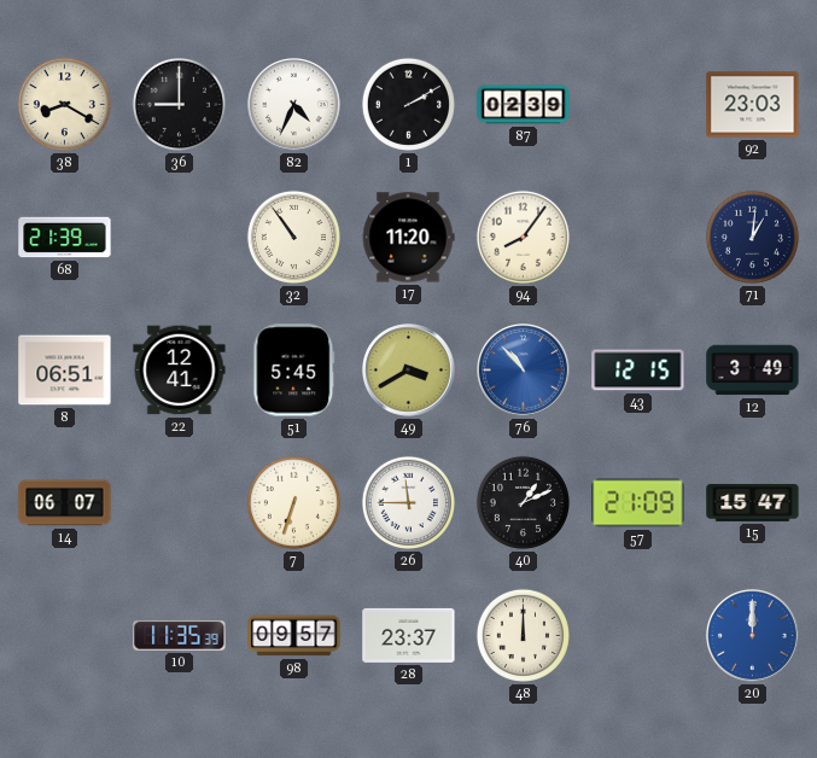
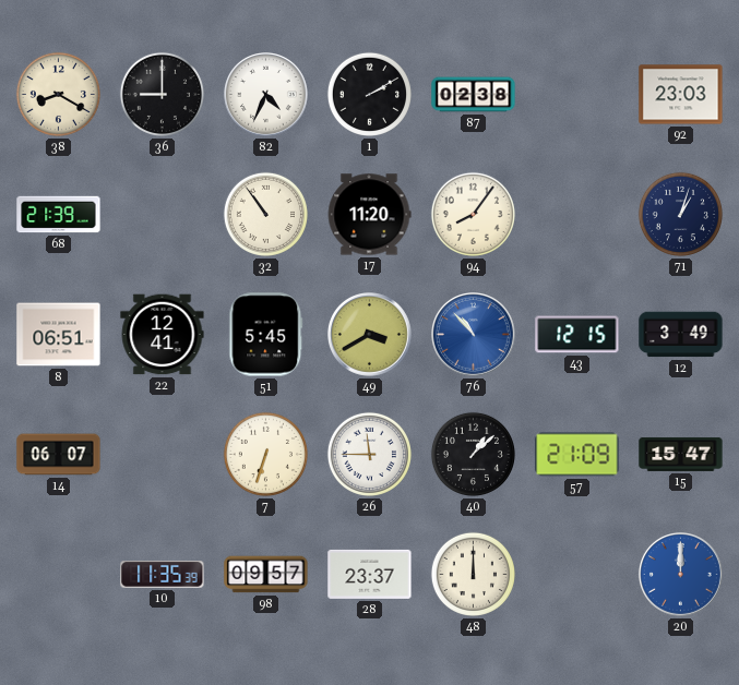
87: 02:39 -> 02:38
71: 1:01 -> 1:03
40: 1:11 -> 1:08
